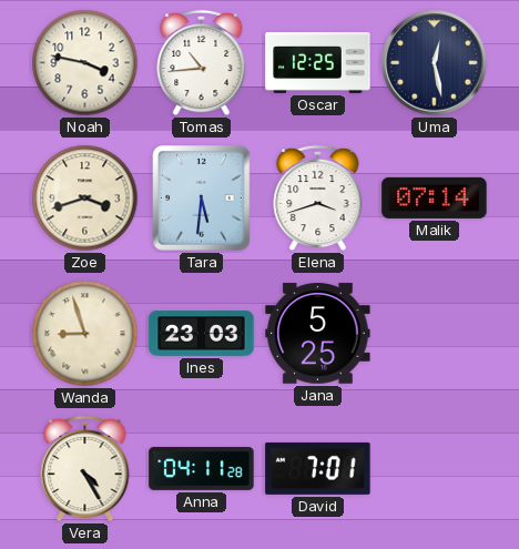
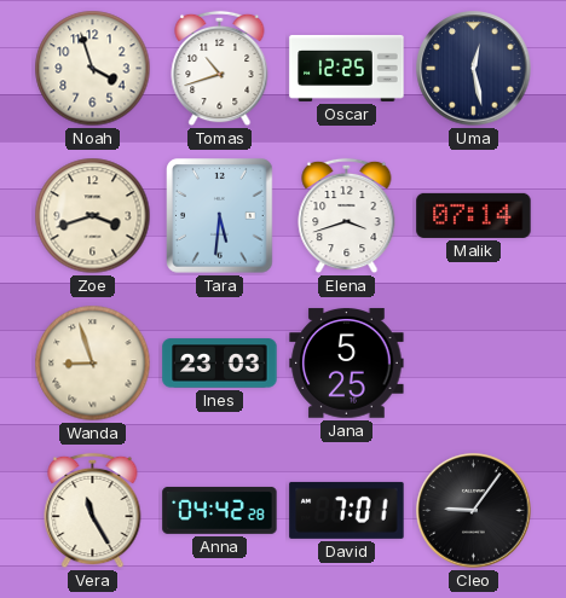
Noah: 3:47 -> 3:57
Tomas: 10:44 -> 10:42
Vera: 4:25 -> 11:25
Anna: 04:11 -> 04:42
Cleo: none -> 9:06
